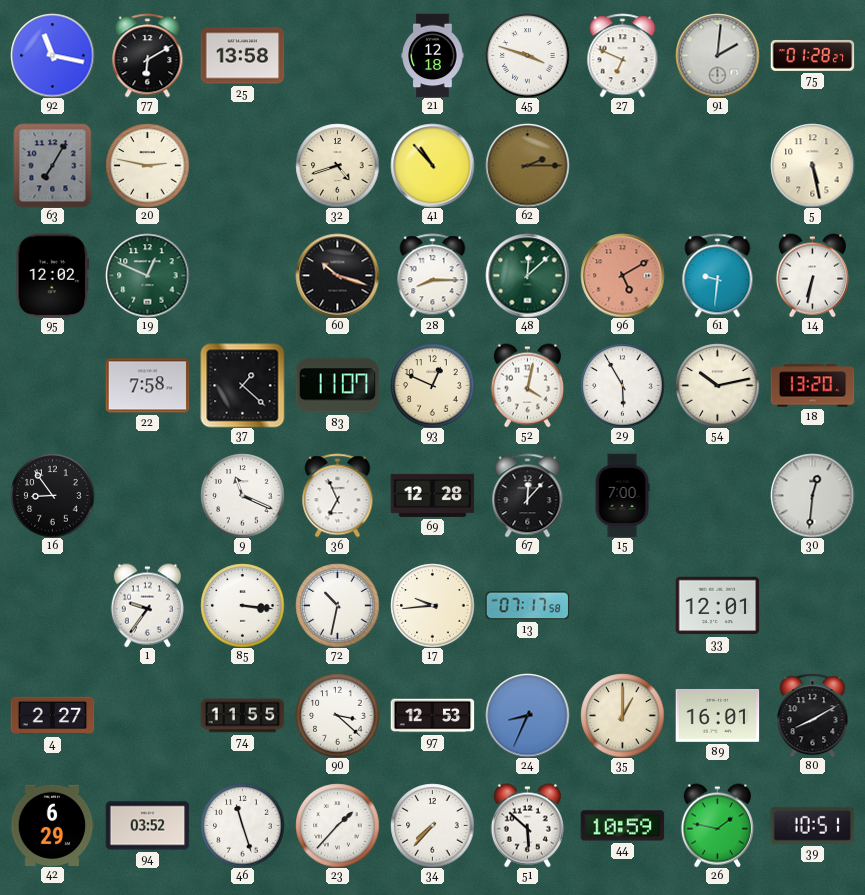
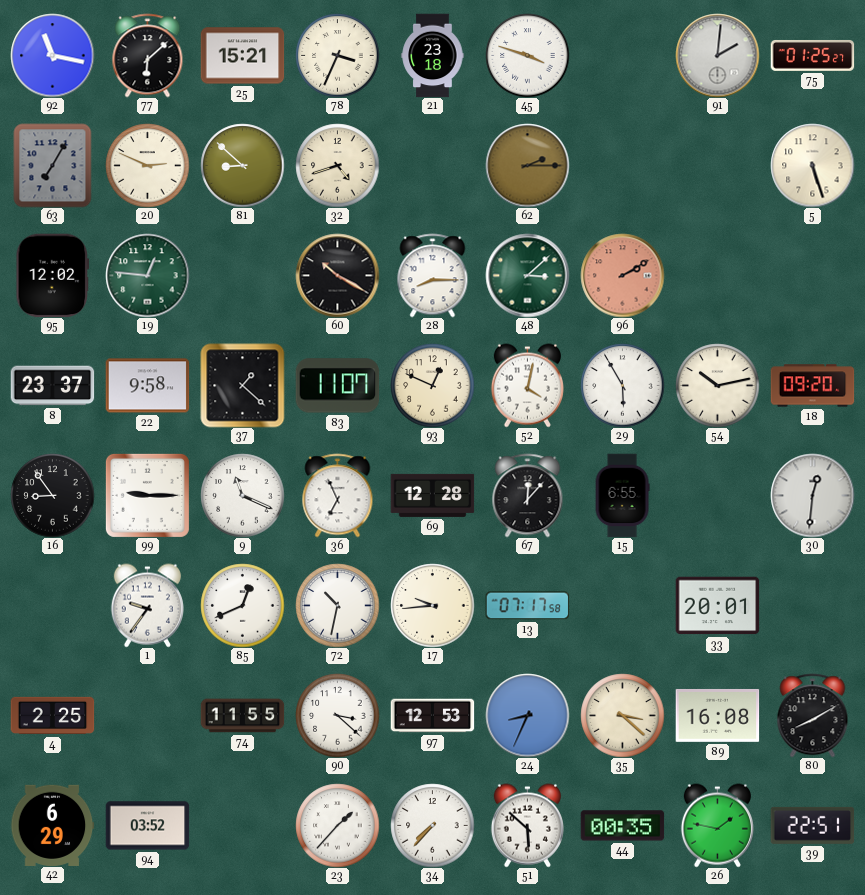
77: 6:10 -> 6:08
25: 13:58 -> 15:21
78: none -> 3:34
21: 12:18 -> 23:18
27: 6:49 -> none
75: 01:28 -> 01:25
20: 2:47 -> 2:49
81: none -> 8:52
41: 10:53 -> none
5: 5:28 -> 5:27
19: 12:49 -> 12:46
60: 10:18 -> 10:20
48: 12:08 -> 3:08
96: 5:10 -> 2:10
61: 9:31 -> none
14: 6:32 -> none
8: none -> 23:37
22: 7:58 -> 9:58
18: 13:20 -> 09:20
99: none -> 9:15
15: 7:00 -> 6:55
85: 3:16 -> 12:41
33: 12:01 -> 20:01
4: 2:27 -> 2:25
35: 1:00 -> 3:22
89: 16:01 -> 16:08
46: 11:27 -> none
44: 10:59 -> 00:35
39: 10:51 -> 22:51
